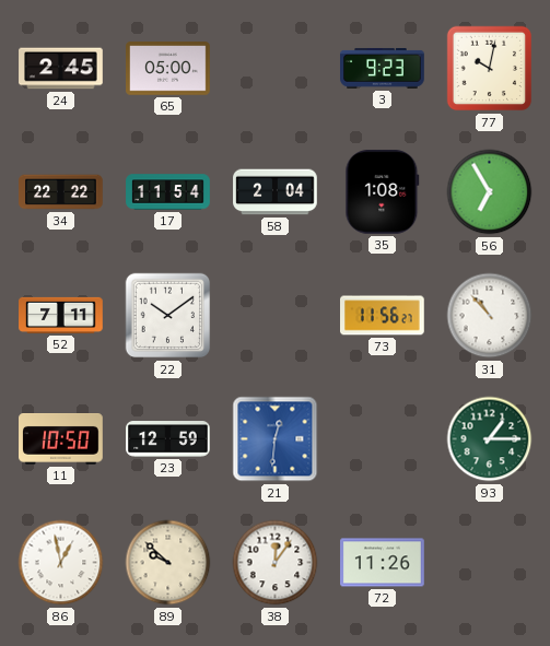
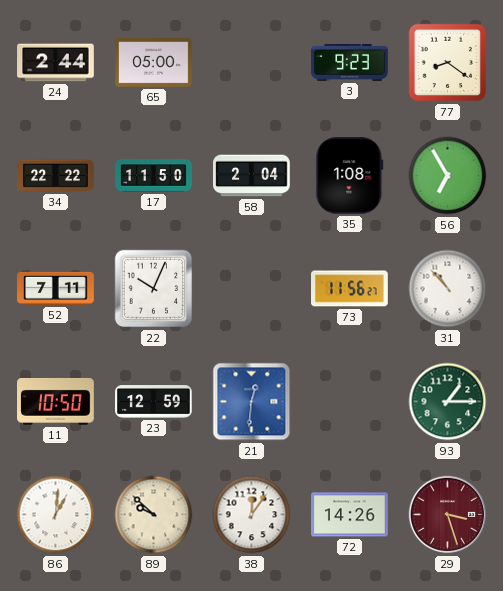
24: 2:45 -> 2:44
77: 10:02 -> 8:21
17: 11:54 -> 11:50
22: 10:09 -> 10:04
86: 12:58 -> 1:01
72: 11:26 -> 14:26
29: none -> 3:27
